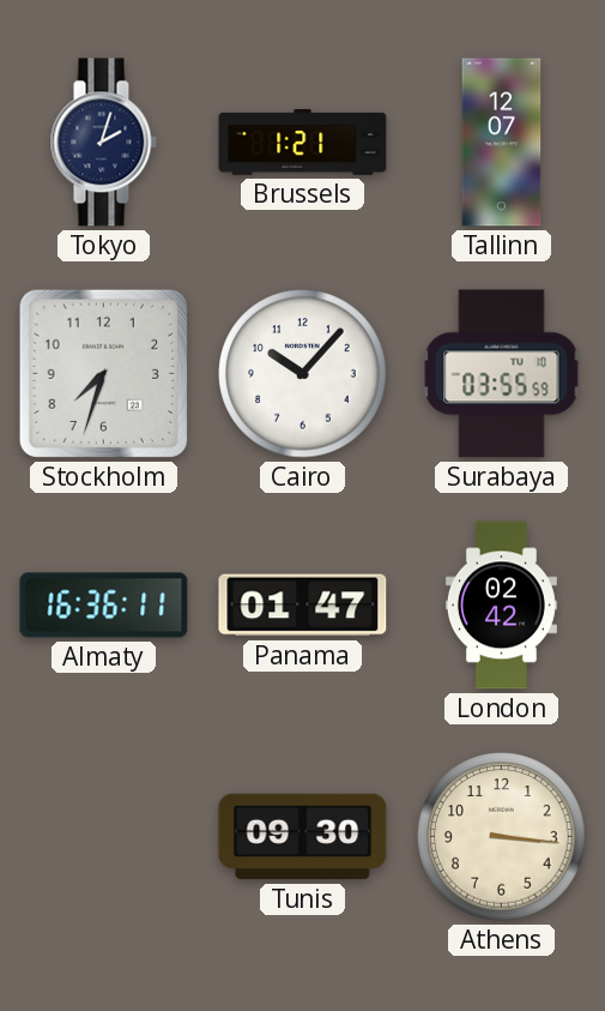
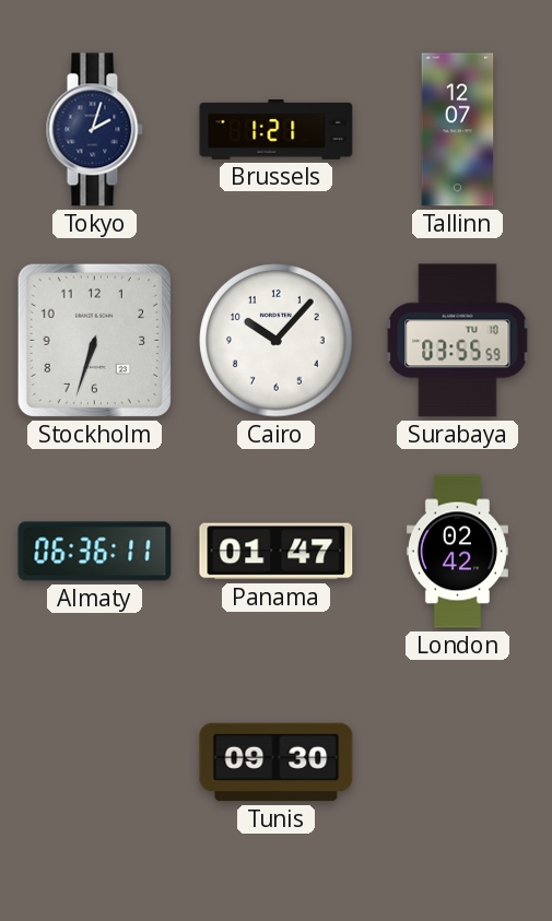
Stockholm: 7:33 -> 6:33
Almaty: 16:36 -> 06:36
Athens: 3:16 -> none
